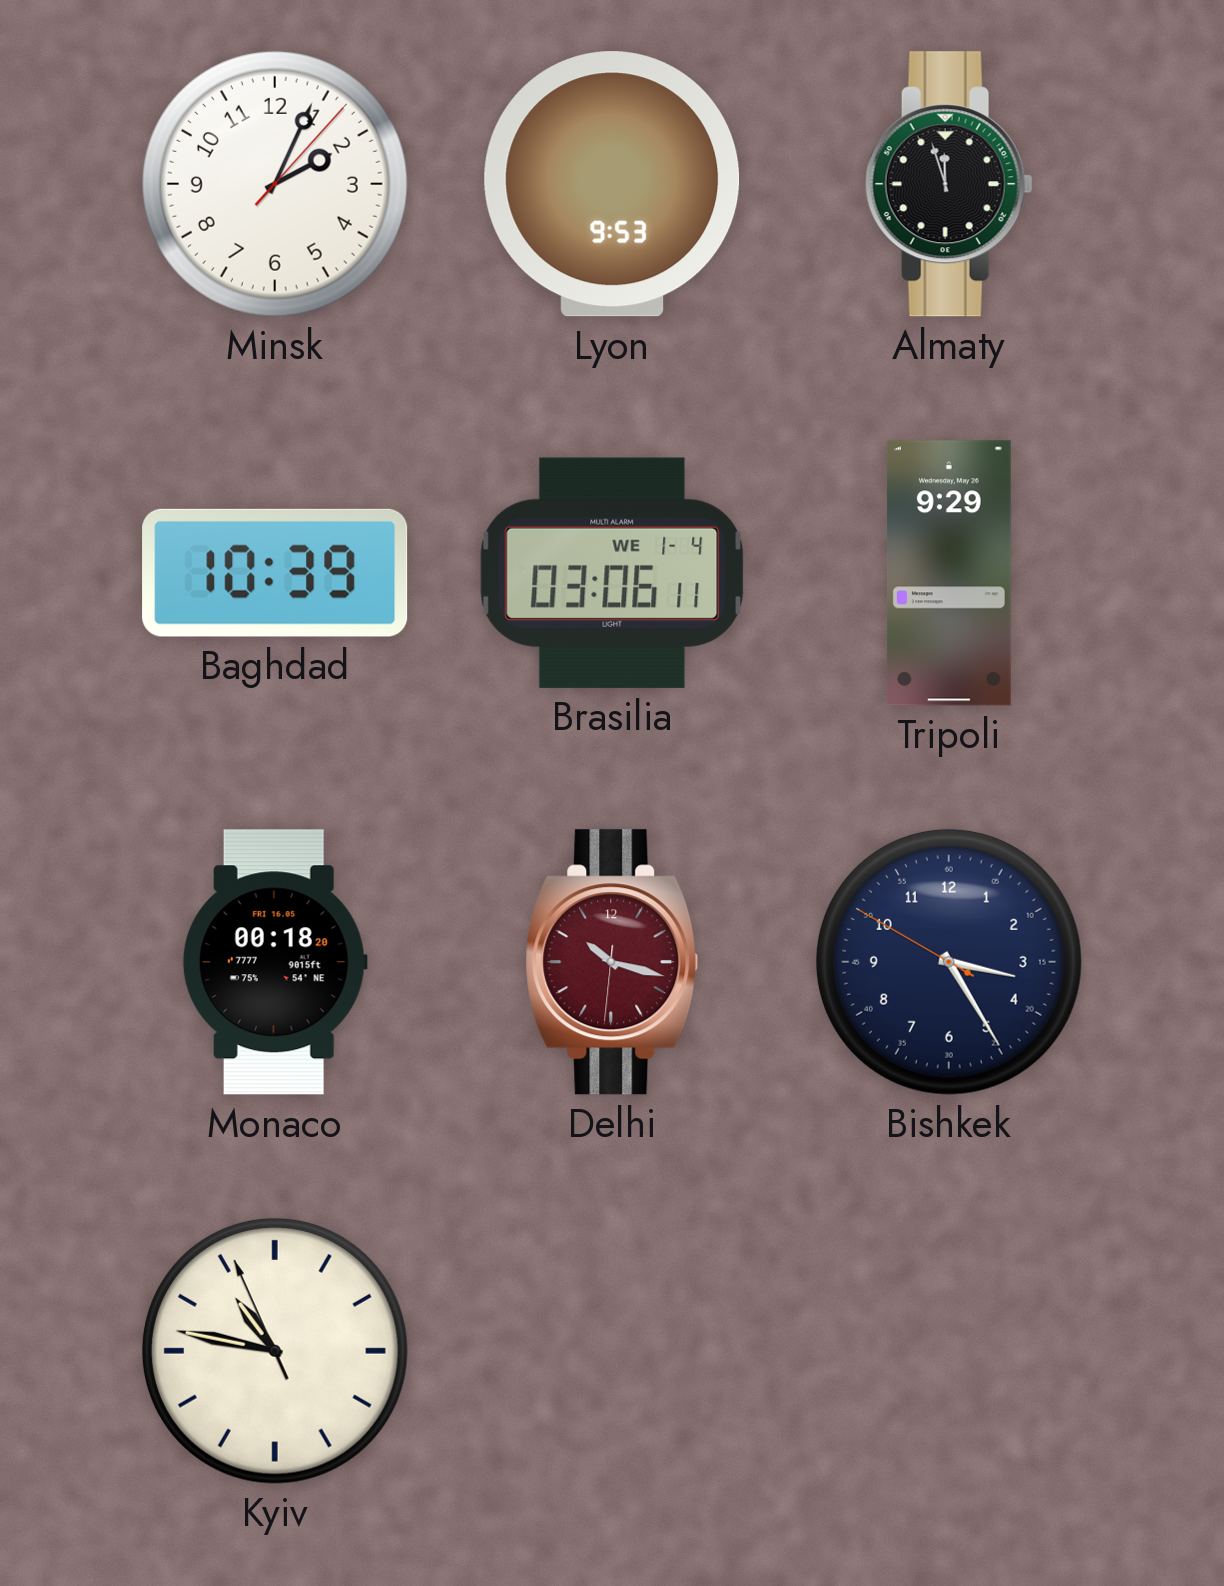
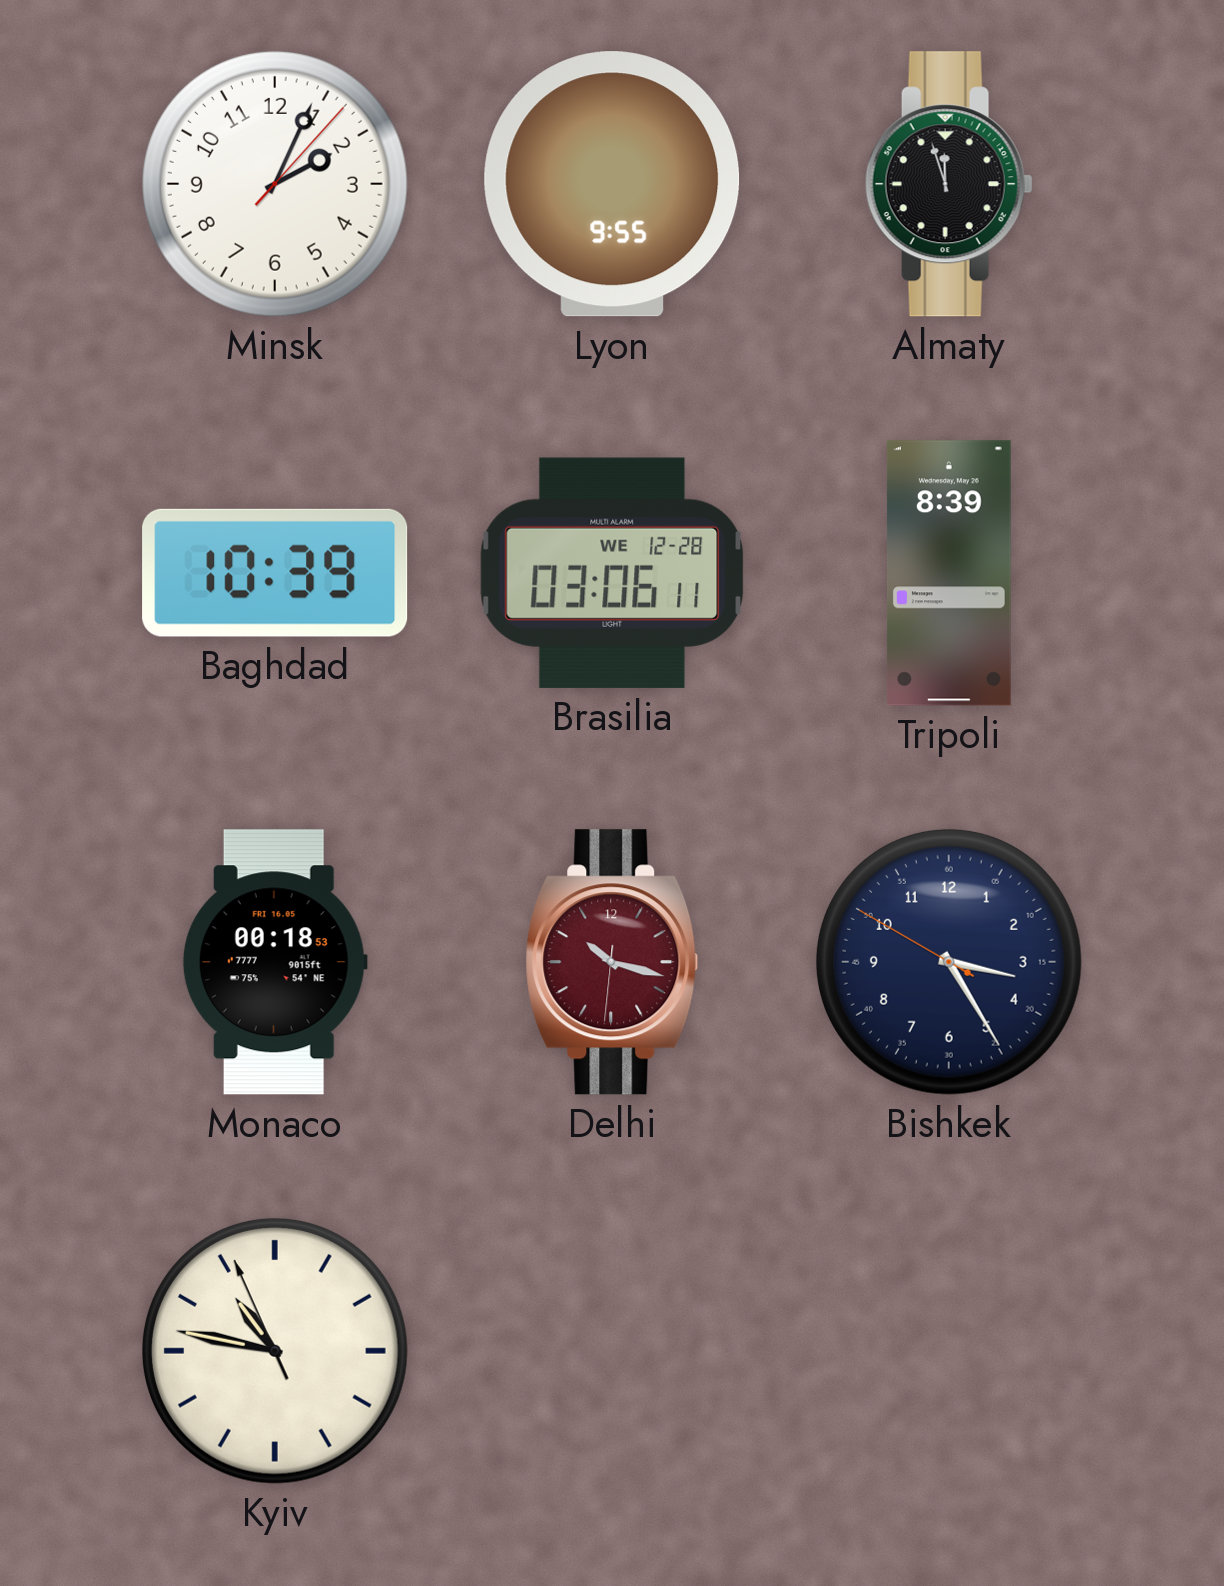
Lyon: 9:53 -> 9:55
Brasilia date: WE 1-4 -> WE 12-28
Tripoli: 9:29 -> 8:39
Monaco: 00:18:20 -> 00:18:53
